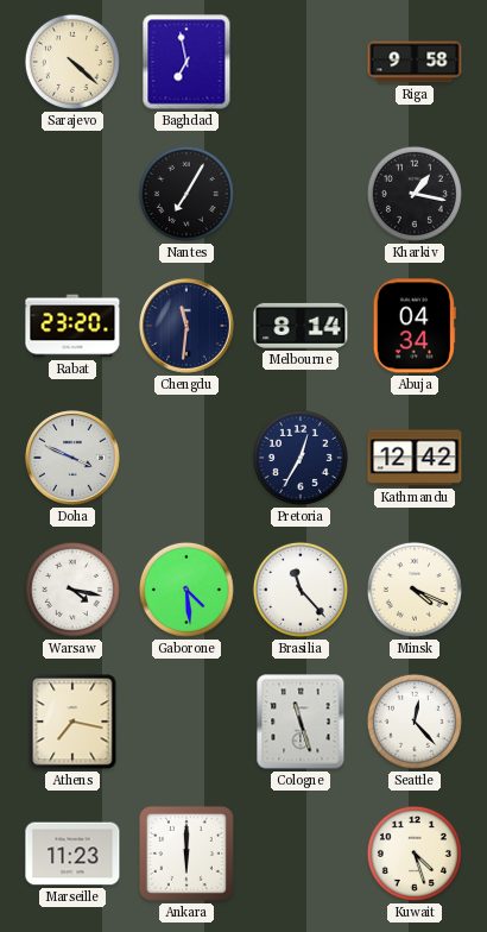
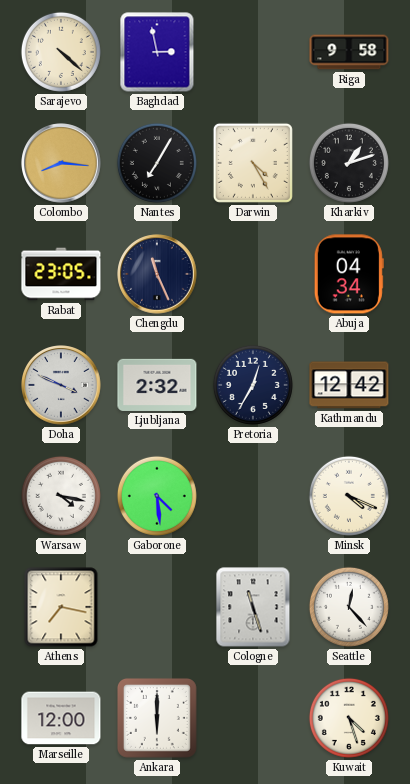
Baghdad: 6:58 -> 2:58
Colombo: none -> 8:16
Darwin: none -> 4:25
Kharkiv: 1:17 -> 1:12
Rabat: 23:20 -> 23:05
Chengdu: 11:31 -> 11:26
Melbourne: 8:14 -> none
Ljubljana: none -> 2:32
Brasilia: 11:23 -> none
Marseille: 11:23 -> 12:00
